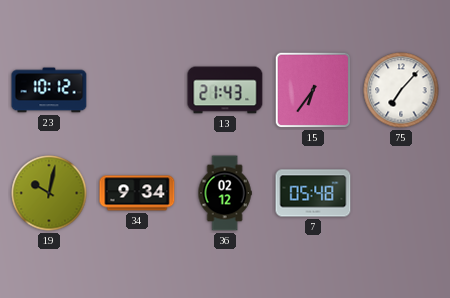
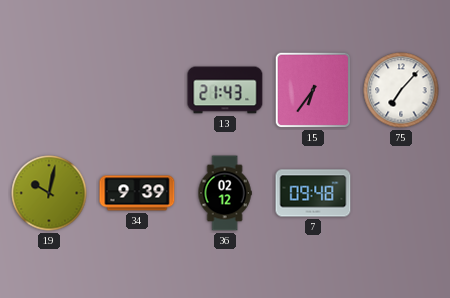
23: 10:12 -> none
34: 9:34 -> 9:39
7: 05:48 -> 09:48
